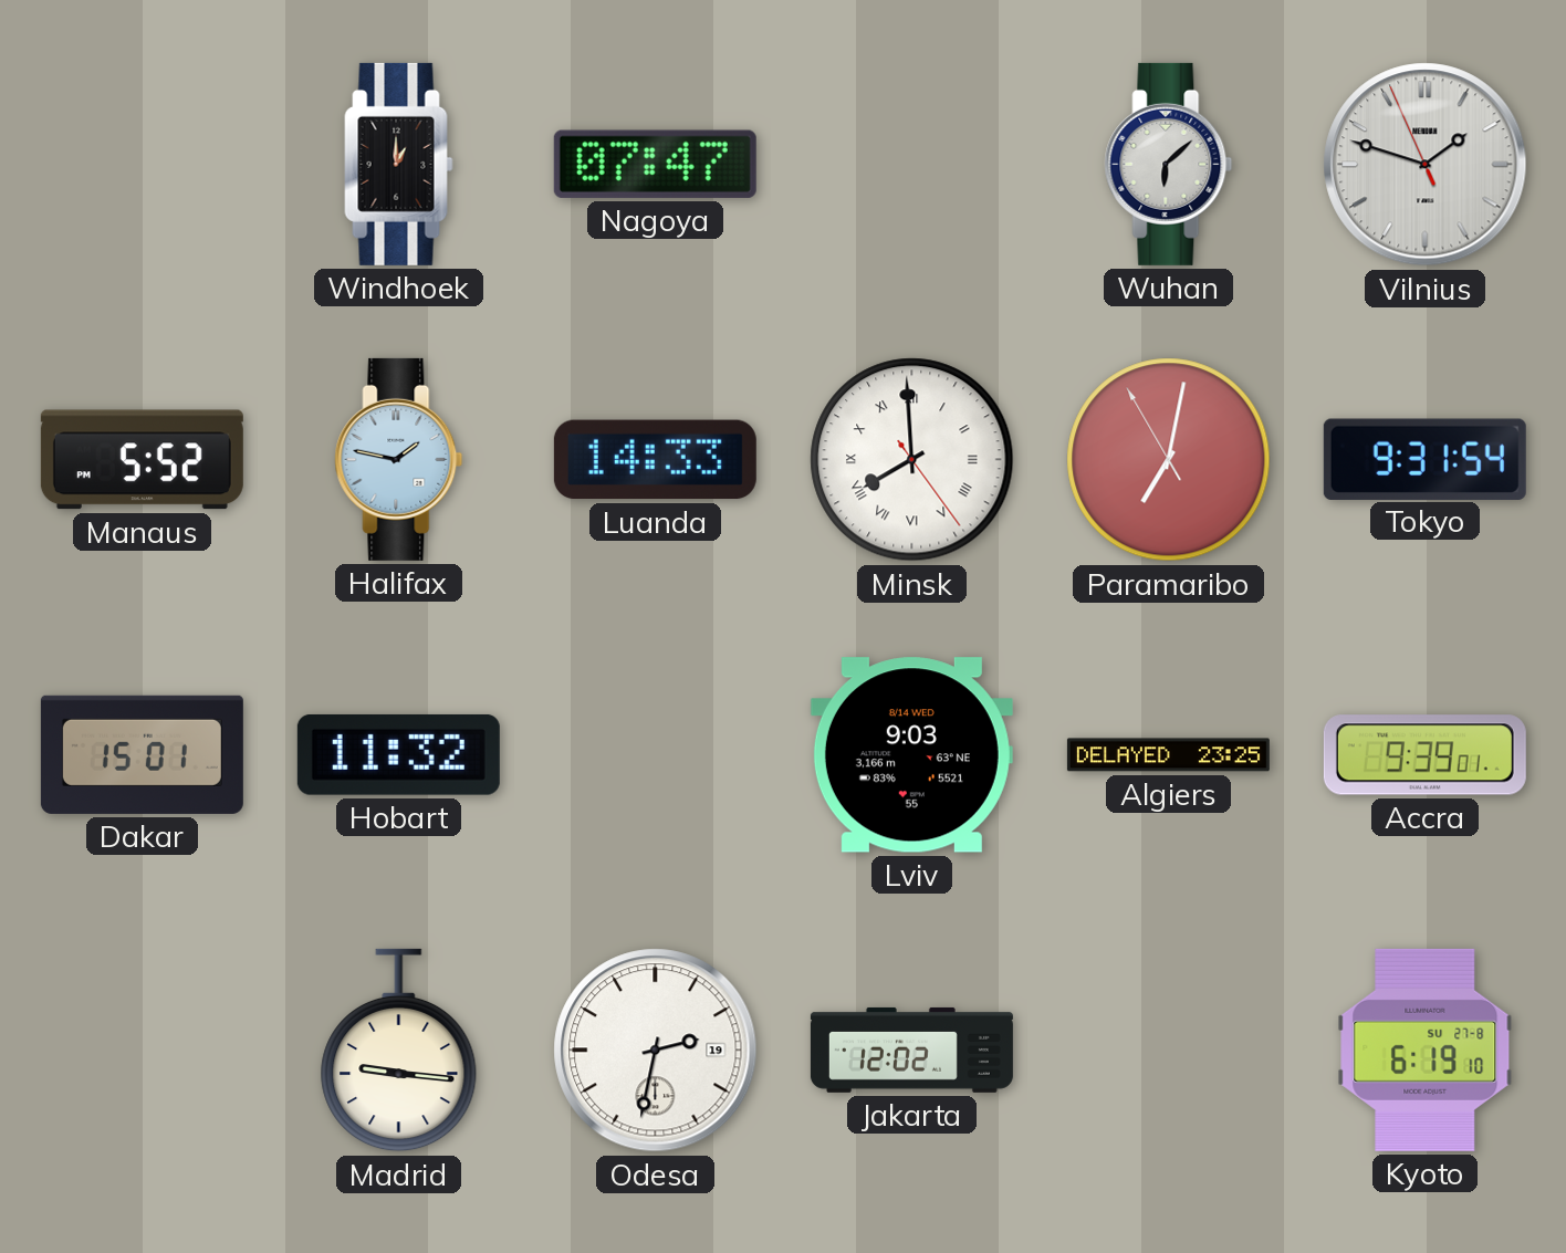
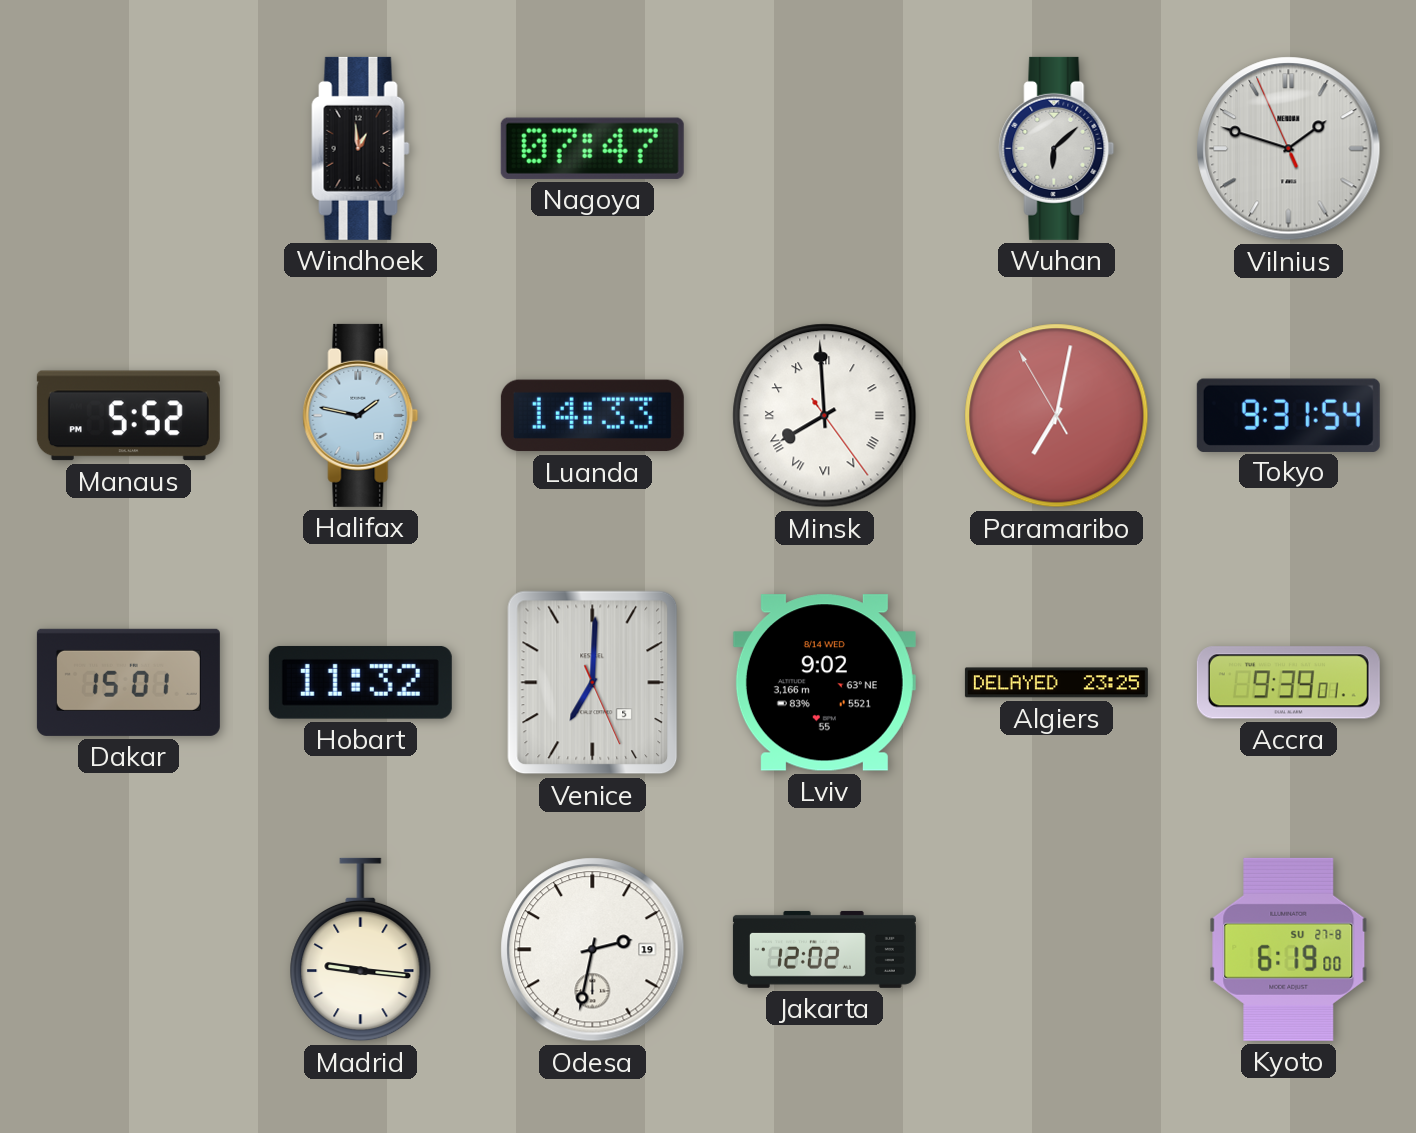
Windhoek: 1:00 -> 12:59
Venice: none -> 7:00
Lviv: 9:03 -> 9:02
Kyoto: 6:19:10 -> 6:19:00
